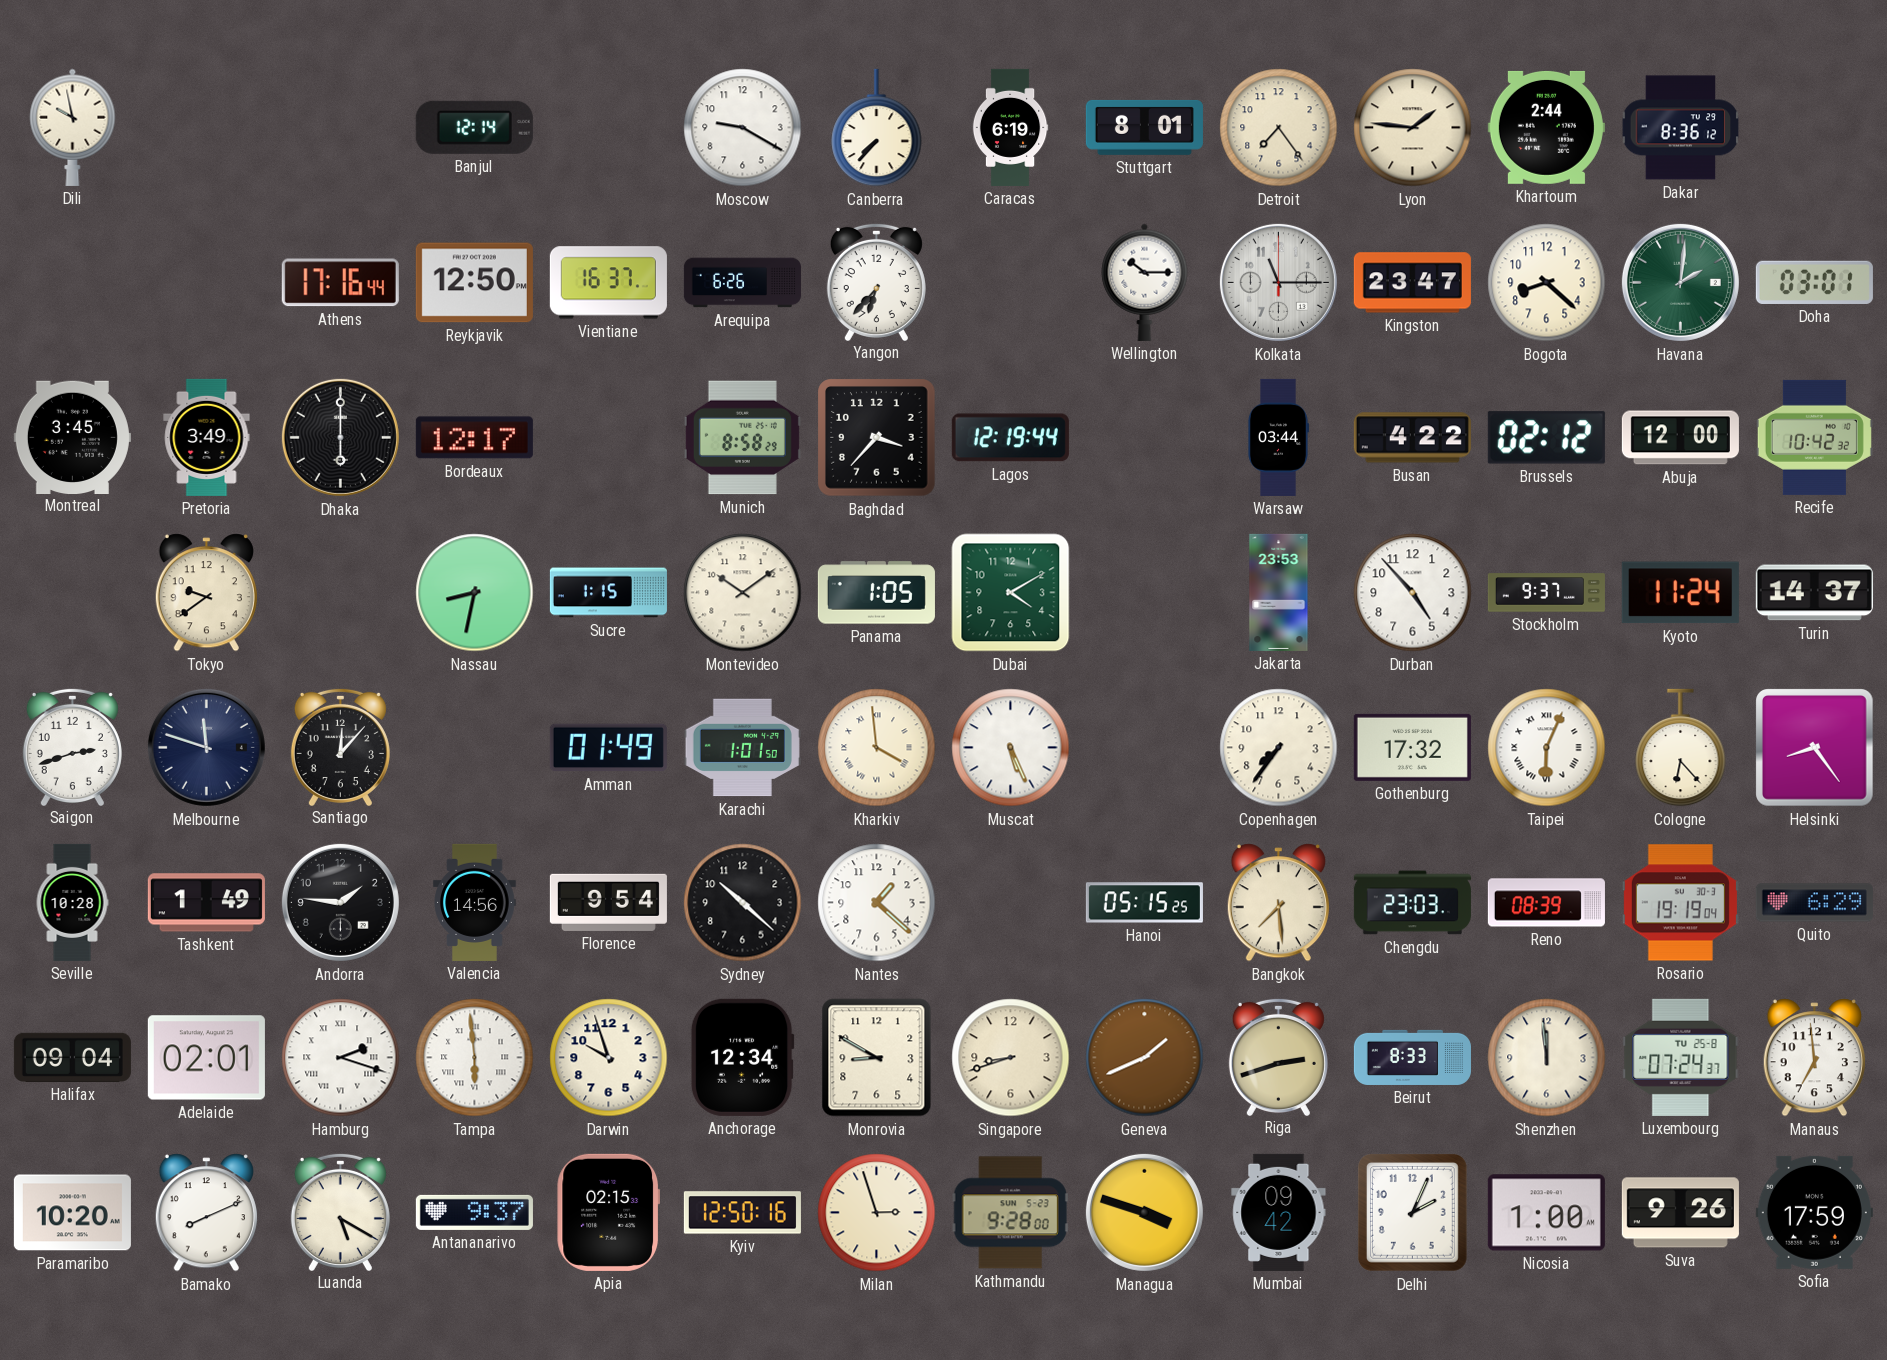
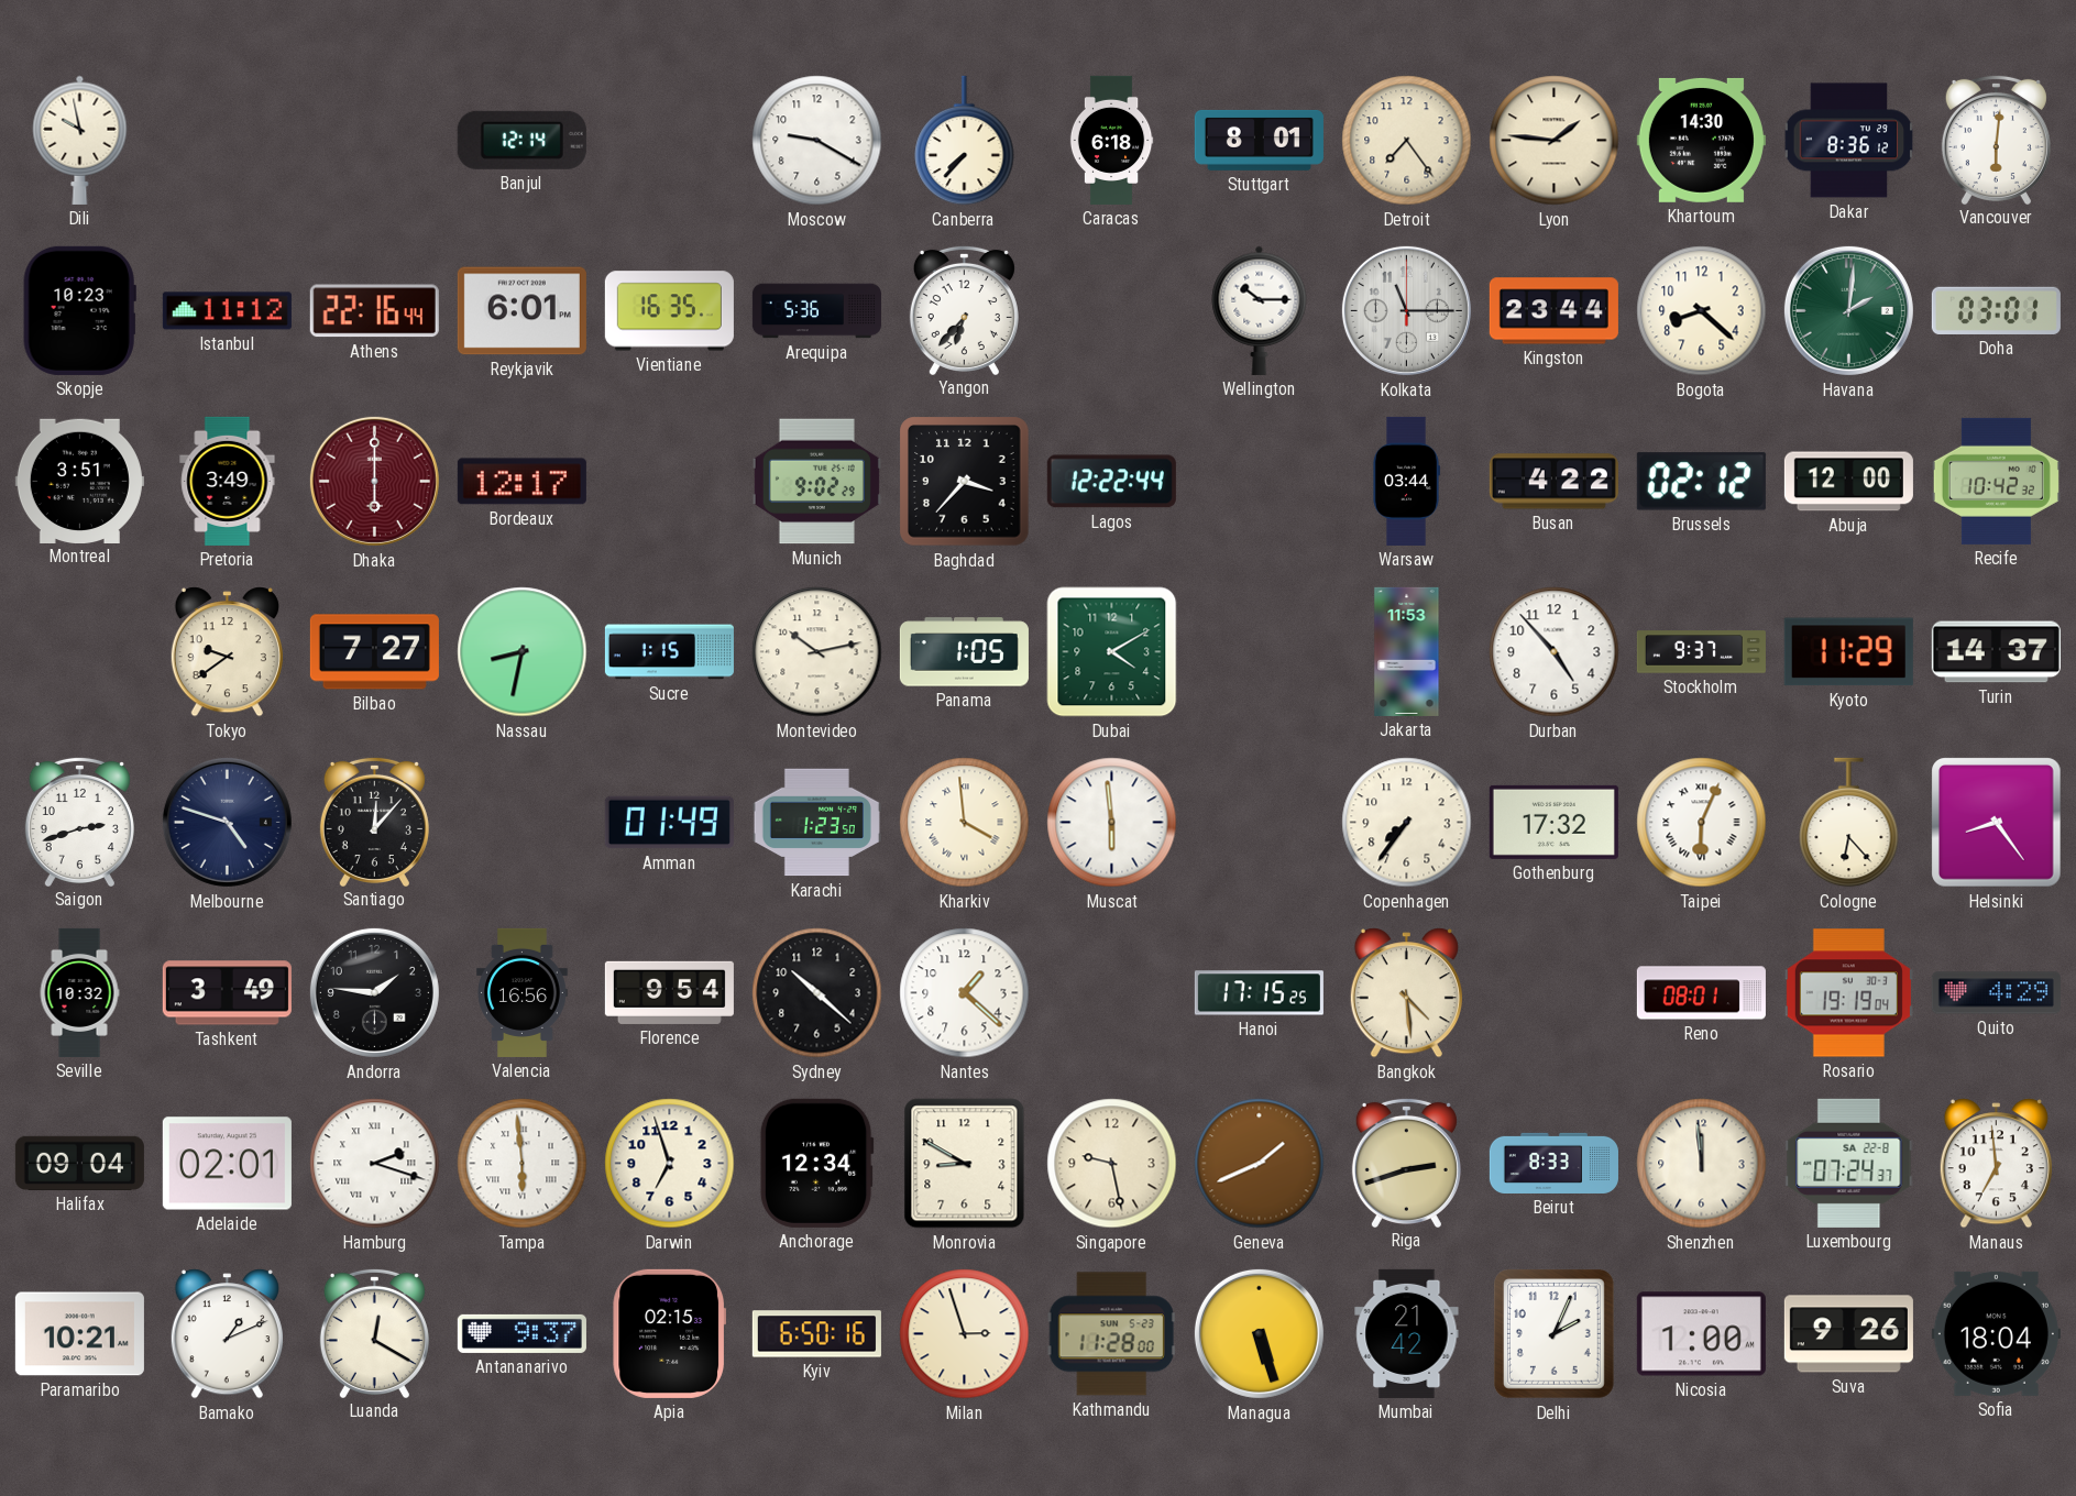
Caracas: 6:19 -> 6:18
Khartoum: 2:44 -> 14:30
Vancouver: none -> 6:01
Skopje: none -> 10:23
Istanbul: none -> 11:12
Athens: 17:16 -> 22:16
Reykjavik: 12:50 -> 6:01
Vientiane: 16:37 -> 16:35
Arequipa: 6:26 -> 5:36
Kingston: 23:47 -> 23:44
Montreal: 3:45 -> 3:51
Dhaka dial: black -> burgundy
Munich: 8:58 -> 9:02
Lagos: 12:19 -> 12:22
Bilbao: none -> 7:27
Montevideo: 10:09 -> 10:13
Jakarta: 23:53 -> 11:53
Kyoto: 11:24 -> 11:29
Melbourne: 11:48 -> 4:48
Karachi: 1:01 -> 1:23
Muscat: 5:26 -> 5:59
Seville: 10:28 -> 10:32
Tashkent: 1:49 -> 3:49
Valencia: 14:56 -> 16:56
Hanoi: 05:15 -> 17:15
Bangkok: 7:29 -> 4:29
Chengdu: 23:03 -> none
Reno: 08:39 -> 08:01
Quito: 6:29 -> 4:29
Darwin: 9:57 -> 6:57
Singapore: 8:42 -> 9:28
Luxembourg date: TU 25-8 -> SA 22-8
Paramaribo: 10:20 -> 10:21
Bamako: 8:11 -> 1:11
Luanda: 5:20 -> 12:20
Kyiv: 12:50 -> 6:50
Kathmandu: 9:28 -> 11:28
Managua: 3:48 -> 5:27
Mumbai: 09:42 -> 21:42
Sofia: 17:59 -> 18:04
